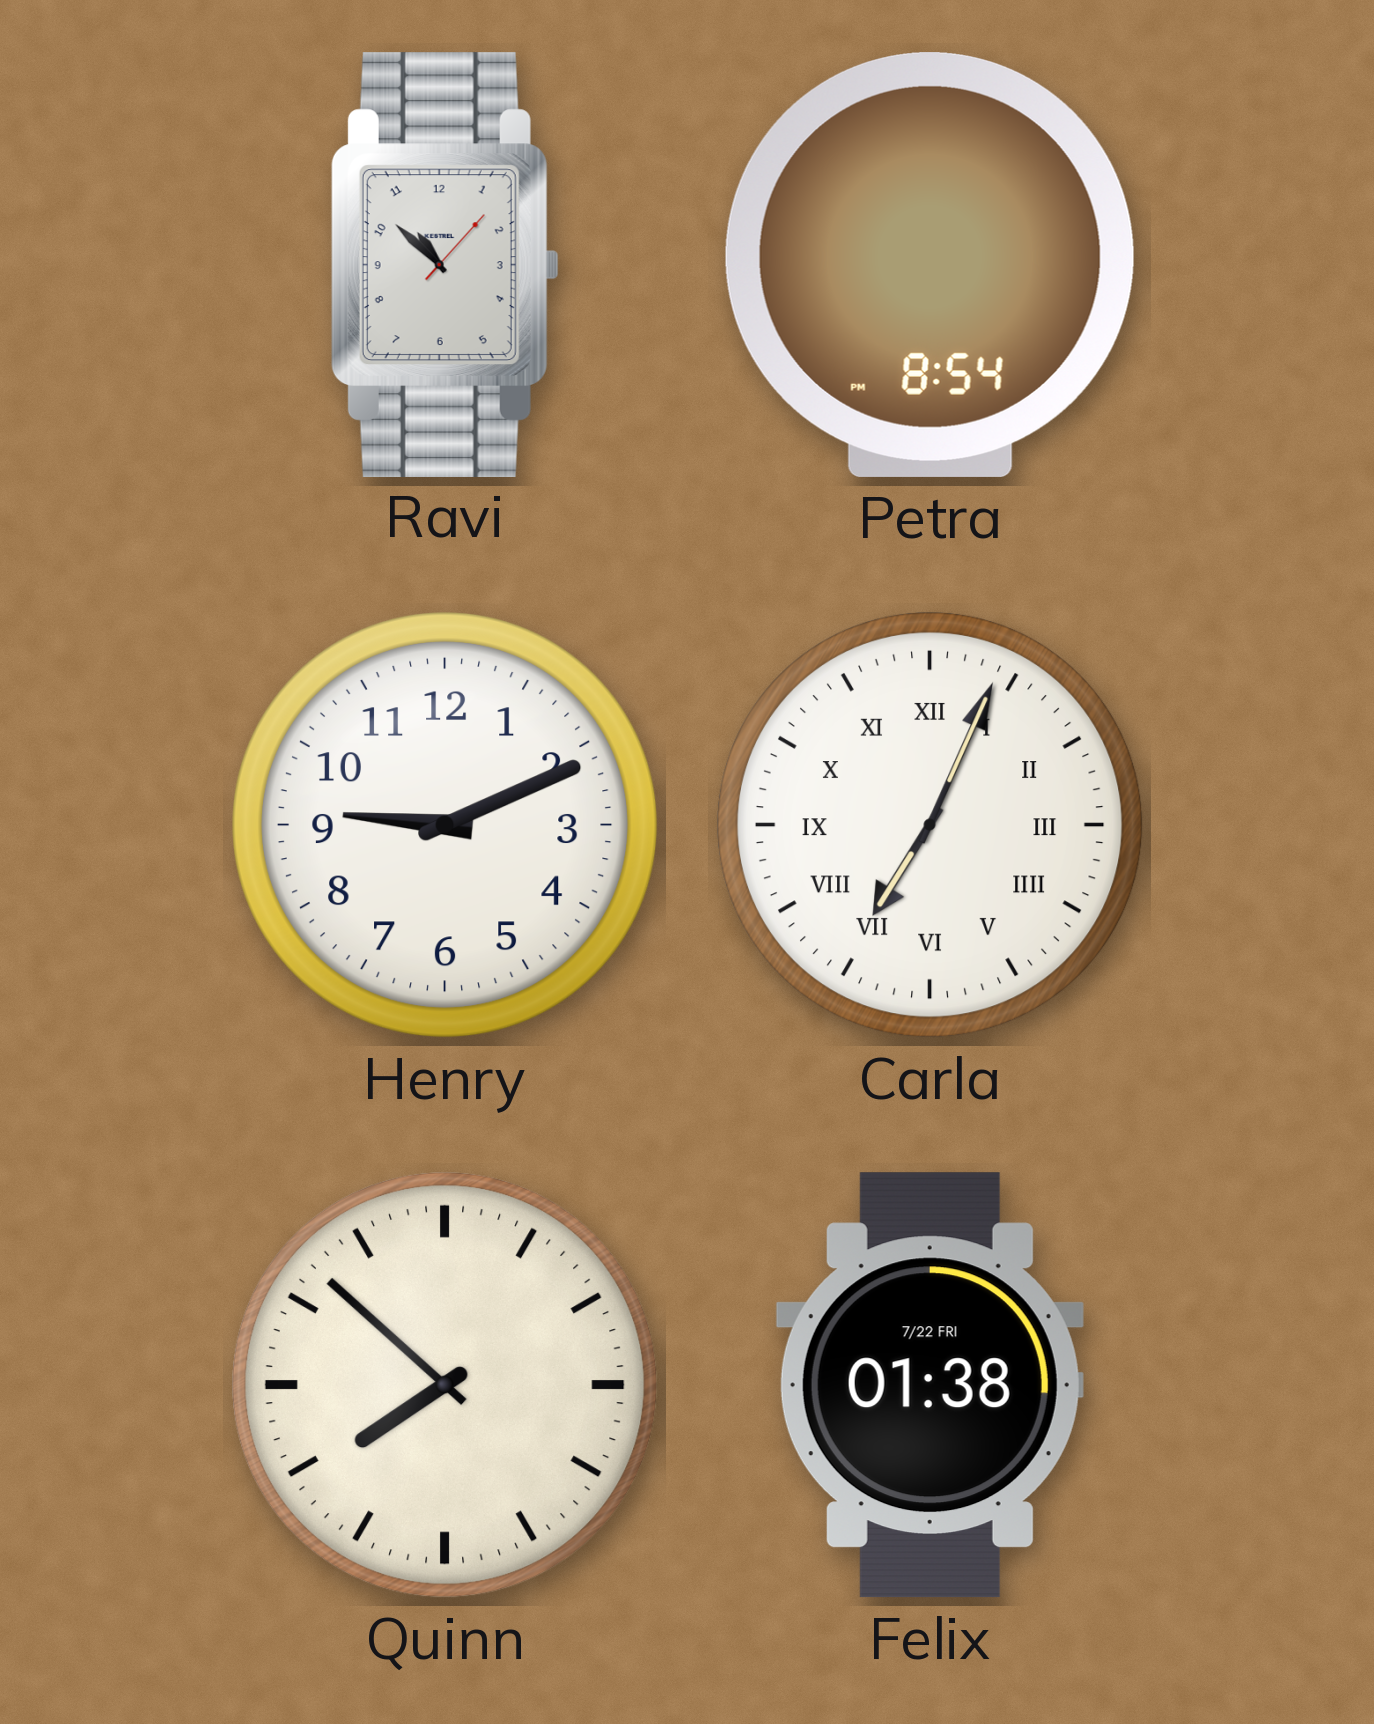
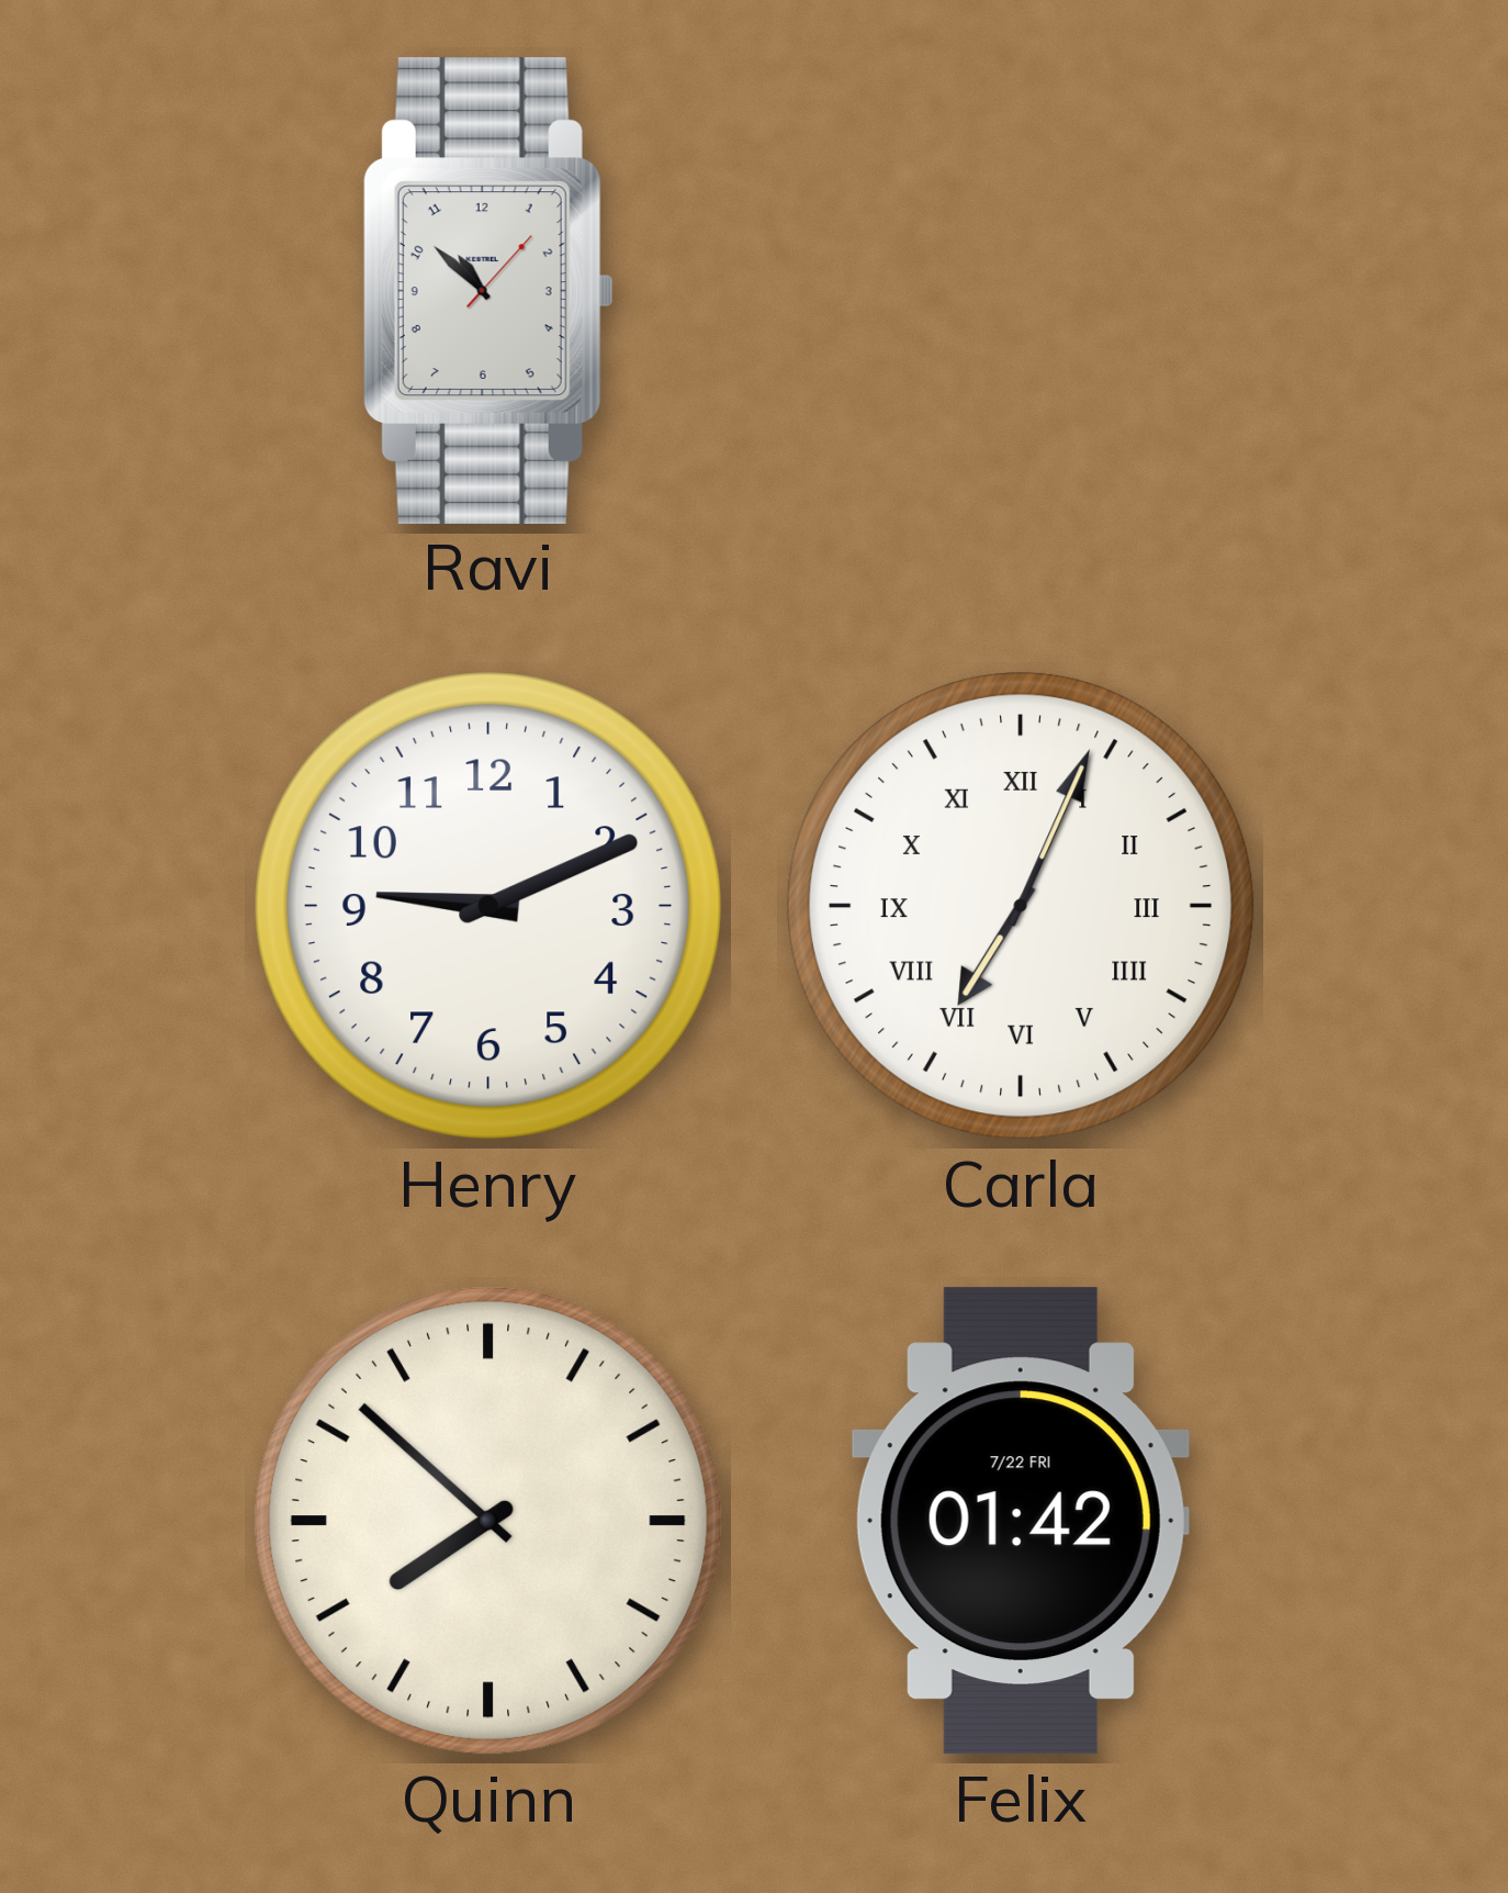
Petra: 8:54 -> none
Felix: 01:38 -> 01:42
